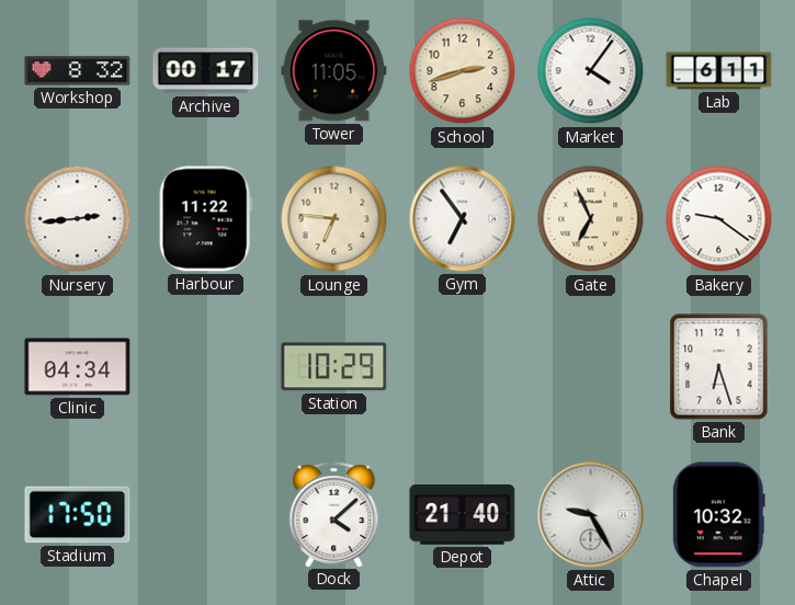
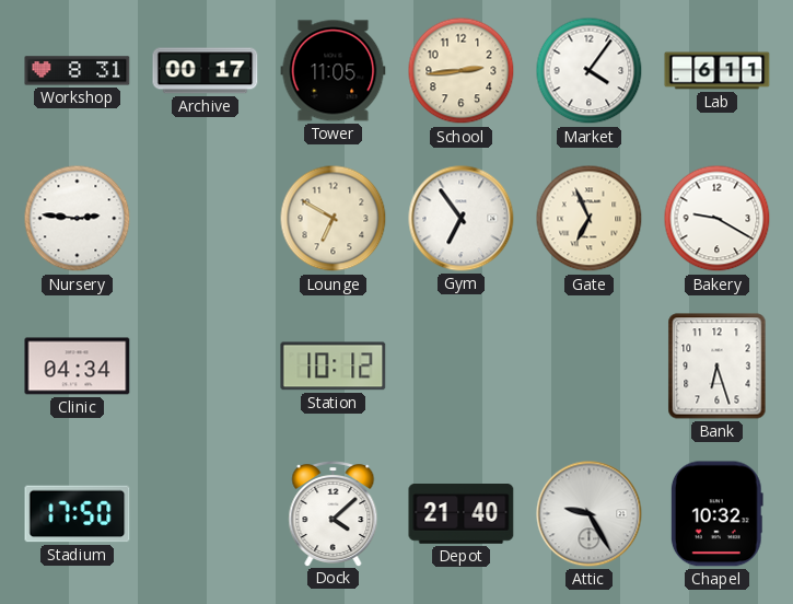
Workshop: 8:32 -> 8:31
School: 2:42 -> 2:44
Nursery: 2:44 -> 2:46
Harbour: 11:22 -> none
Lounge: 6:46 -> 6:50
Bakery: 9:21 -> 9:20
Station: 10:29 -> 10:12
